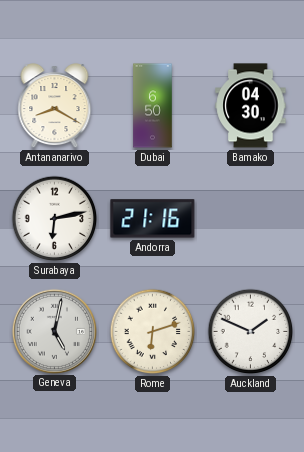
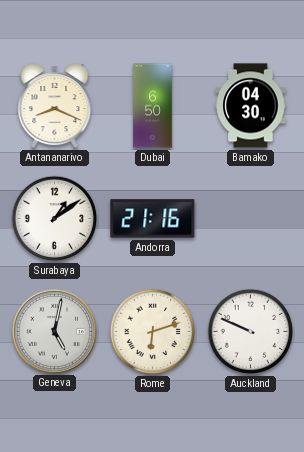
Antananarivo: 8:20 -> 8:19
Surabaya: 6:13 -> 1:09
Auckland: 1:49 -> 9:49
